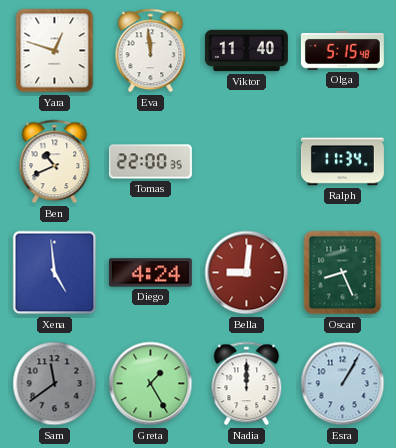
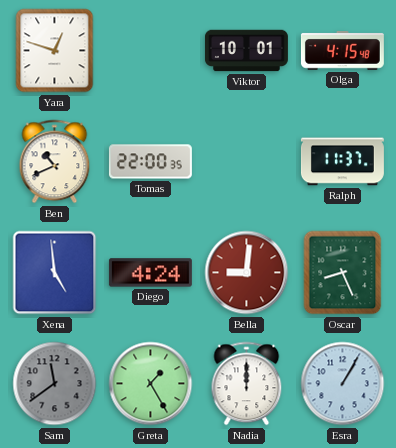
Eva: 11:59 -> none
Viktor: 11:40 -> 10:01
Olga: 5:15 -> 4:15
Ralph: 11:34 -> 11:37
